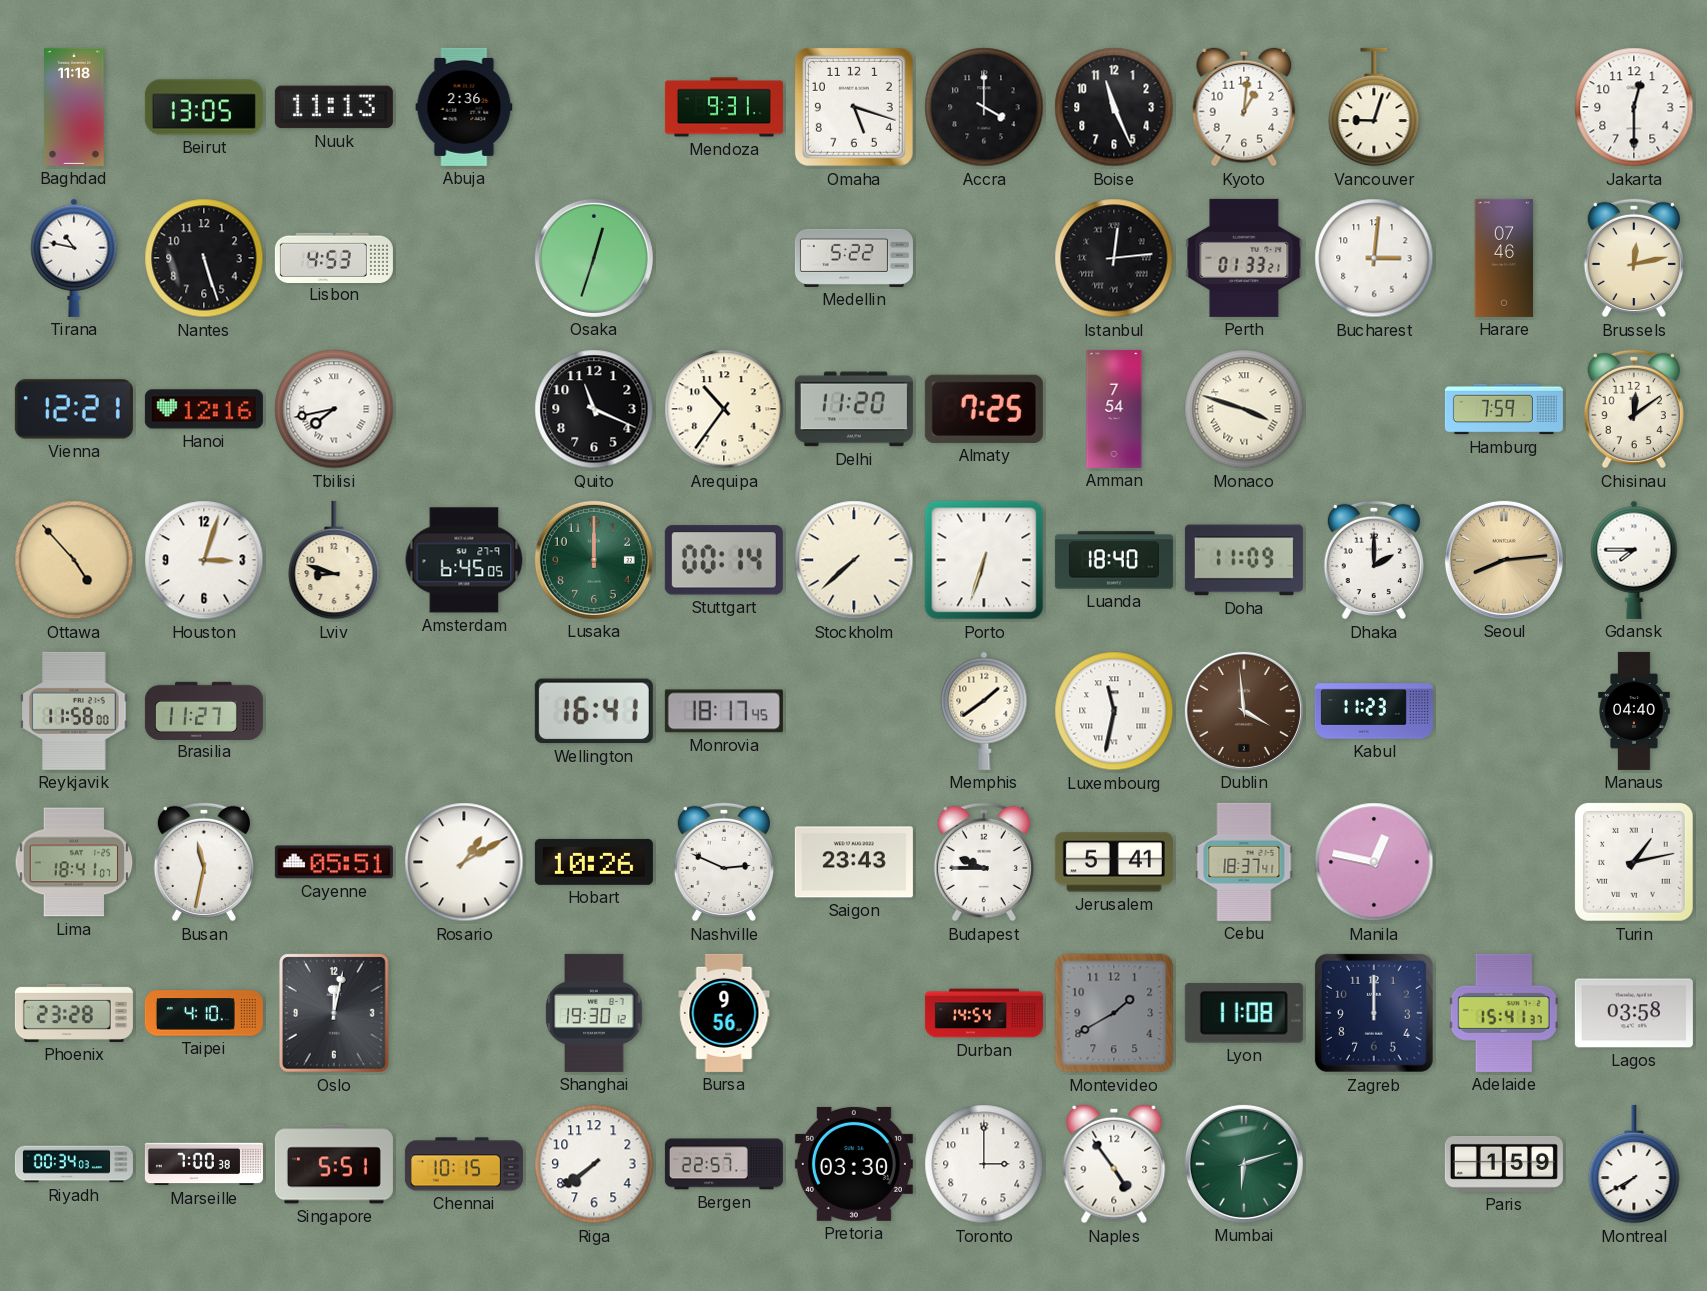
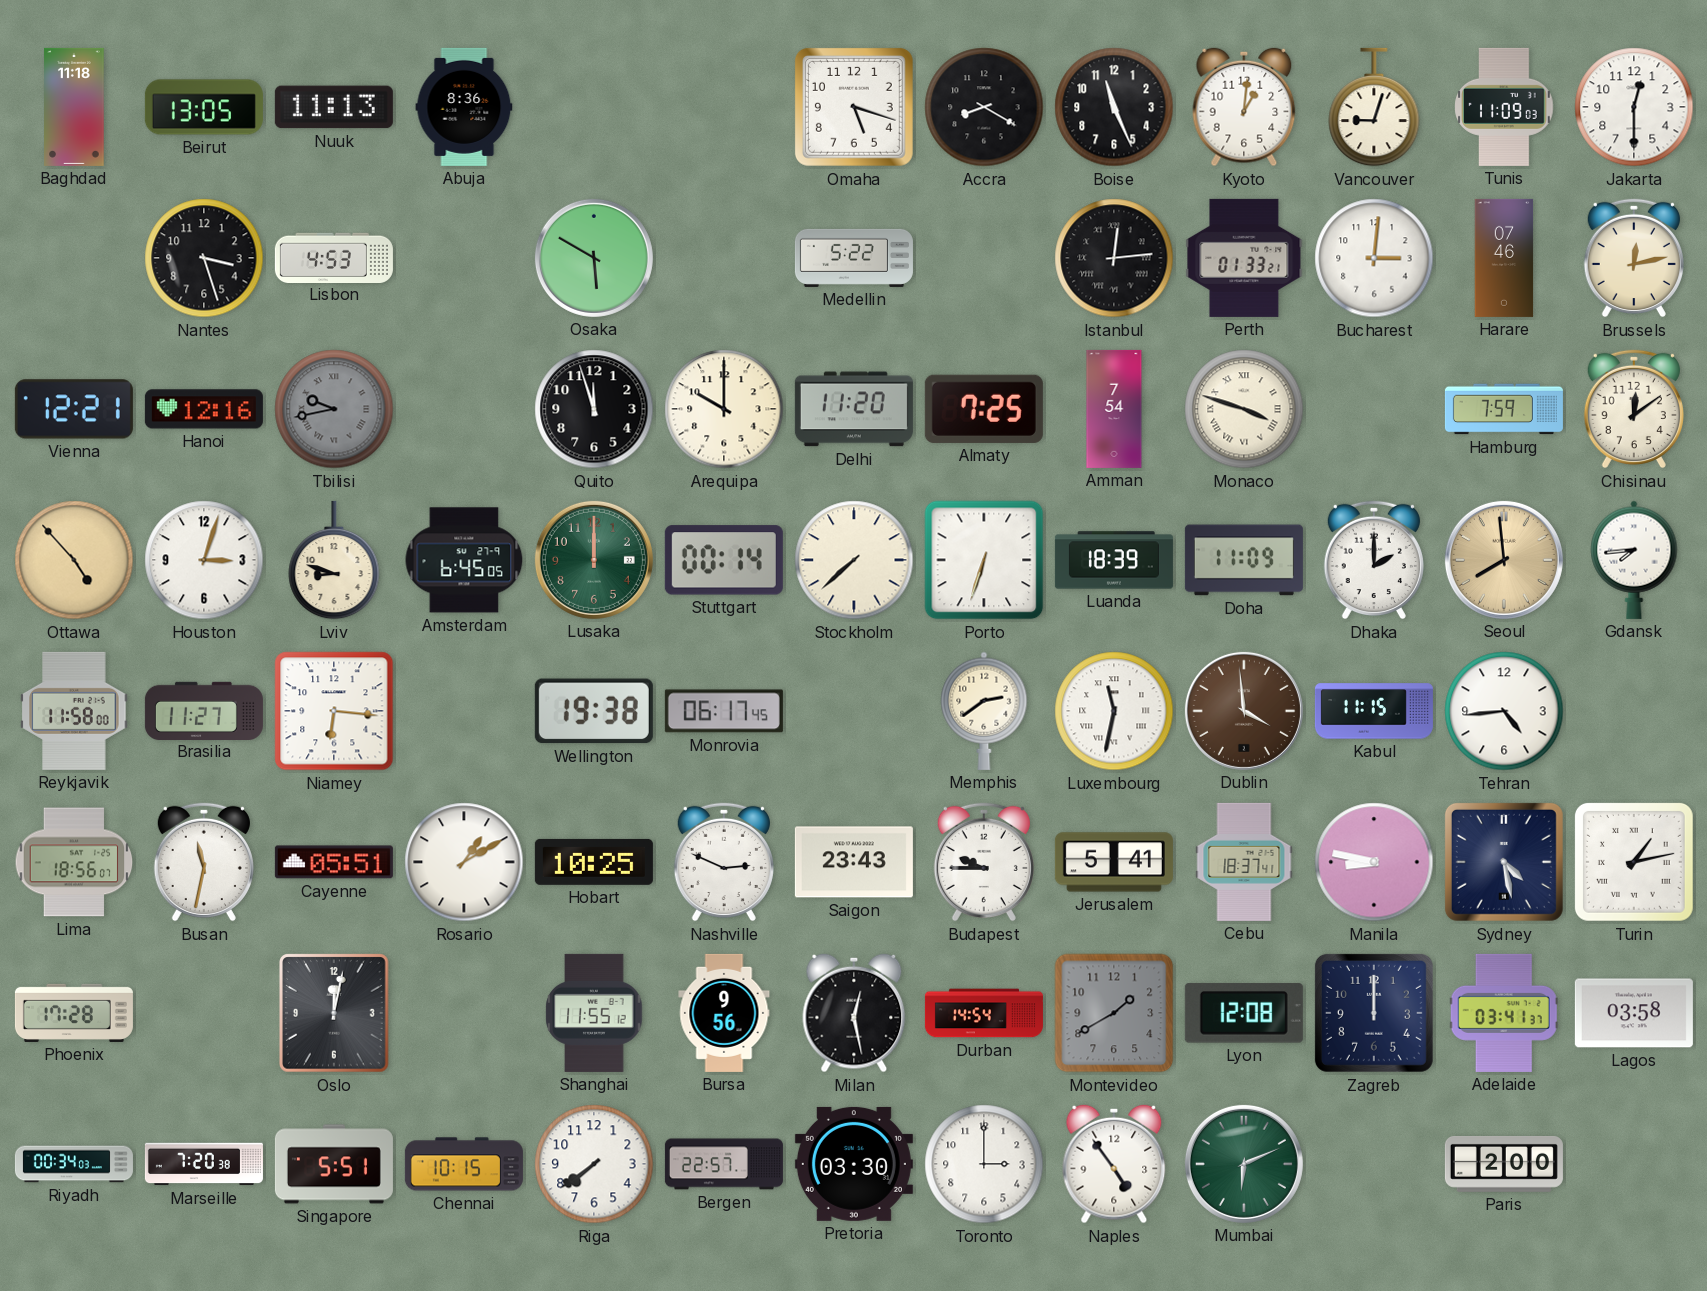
Abuja: 2:36 -> 8:36
Mendoza: 9:31 -> none
Accra: 4:00 -> 8:20
Tunis: none -> 11:09
Tirana: 10:47 -> none
Nantes: 5:27 -> 3:27
Osaka: 12:33 -> 5:50
Tbilisi: 7:43 -> 9:43
Tbilisi dial: white -> grey
Quito: 11:19 -> 11:57
Arequipa: 10:36 -> 10:00
Luanda: 18:40 -> 18:39
Seoul: 8:14 -> 7:59
Gdansk: 7:45 -> 7:44
Niamey: none -> 6:16
Wellington: 16:41 -> 19:38
Monrovia: 18:17 -> 06:17
Memphis: 1:39 -> 2:39
Kabul: 11:23 -> 11:15
Tehran: none -> 4:44
Manaus: 04:40 -> none
Lima: 18:41 -> 18:56
Hobart: 10:26 -> 10:25
Manila: 12:47 -> 8:47
Sydney: none -> 4:28
Phoenix: 23:28 -> 17:28
Taipei: 4:10 -> none
Shanghai: 19:30 -> 11:55
Milan: none -> 12:28
Lyon: 11:08 -> 12:08
Adelaide: 15:41 -> 03:41
Marseille: 7:00 -> 7:20
Mumbai: 6:12 -> 6:11
Paris: 1:59 -> 2:00
Montreal: 7:40 -> none
